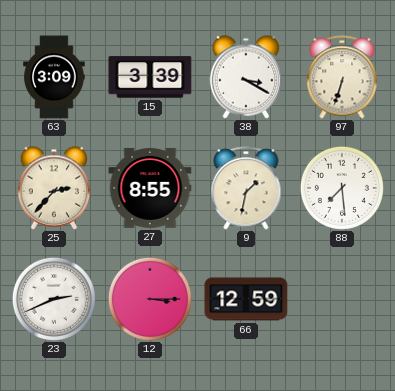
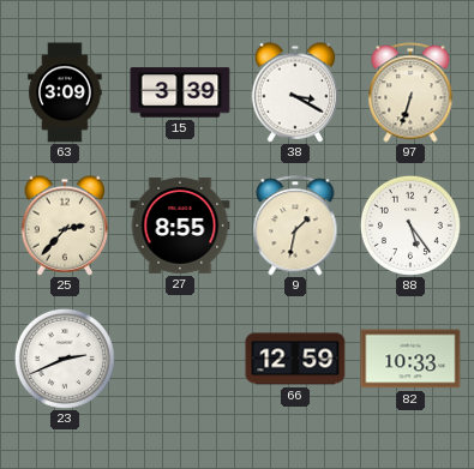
88: 7:29 -> 5:24
12: 3:15 -> none
82: none -> 10:33
